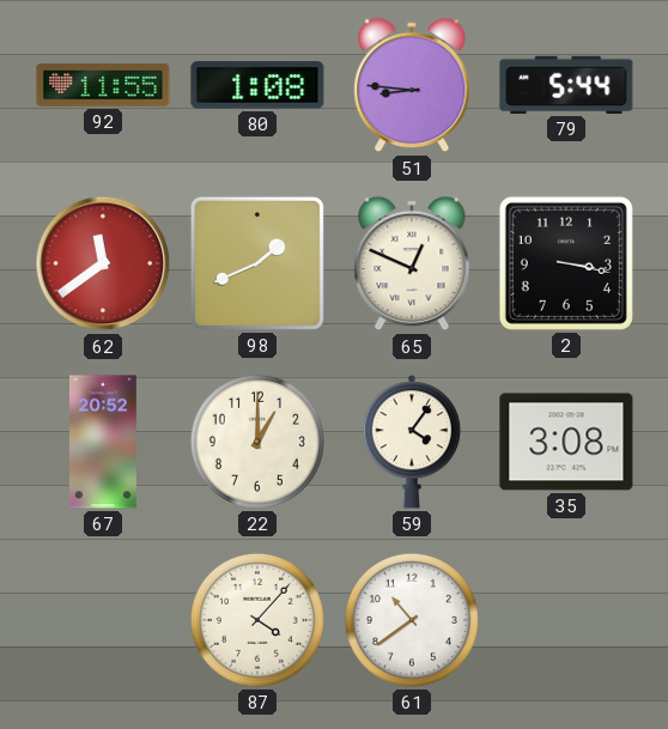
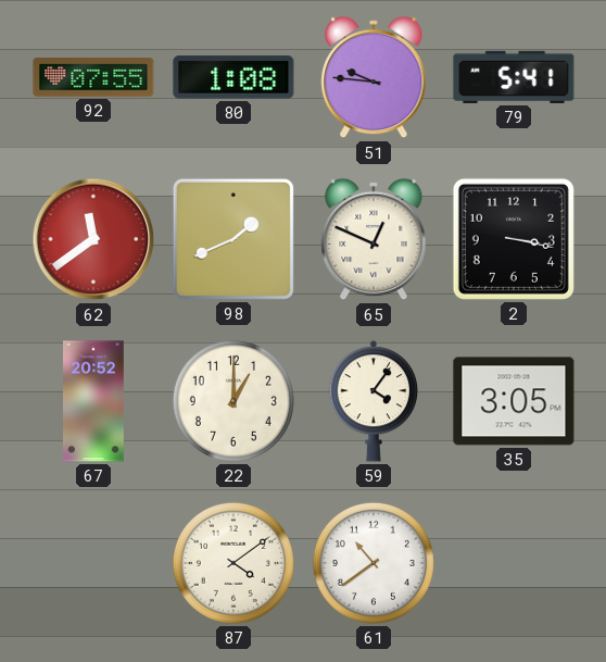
92: 11:55 -> 07:55
51: 8:46 -> 9:46
79: 5:44 -> 5:41
35: 3:08 -> 3:05
87: 4:07 -> 4:09
